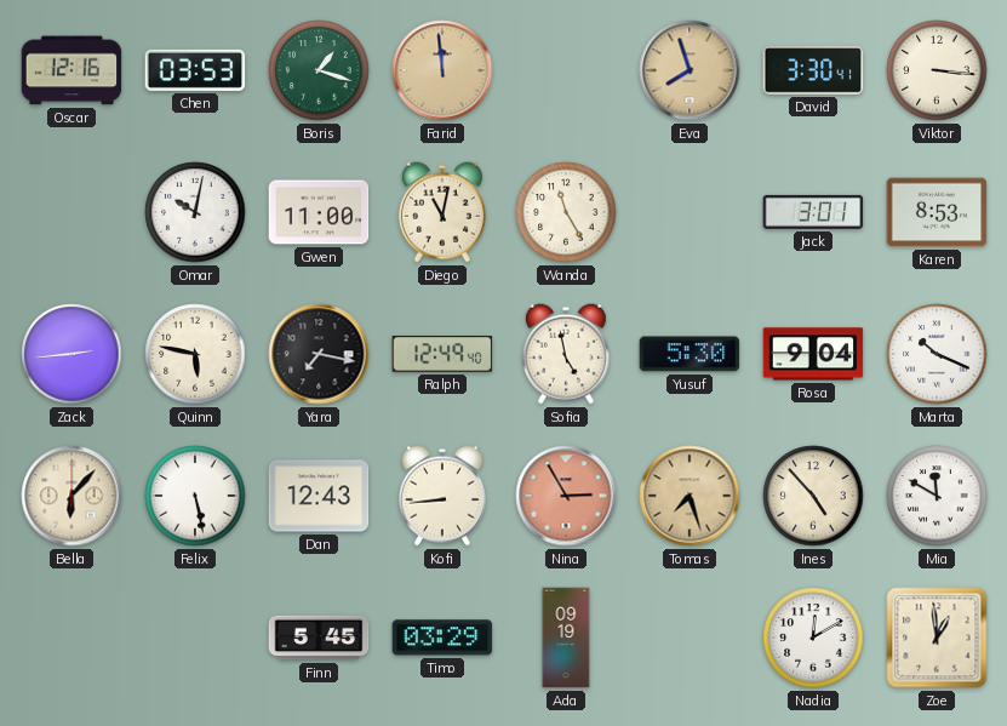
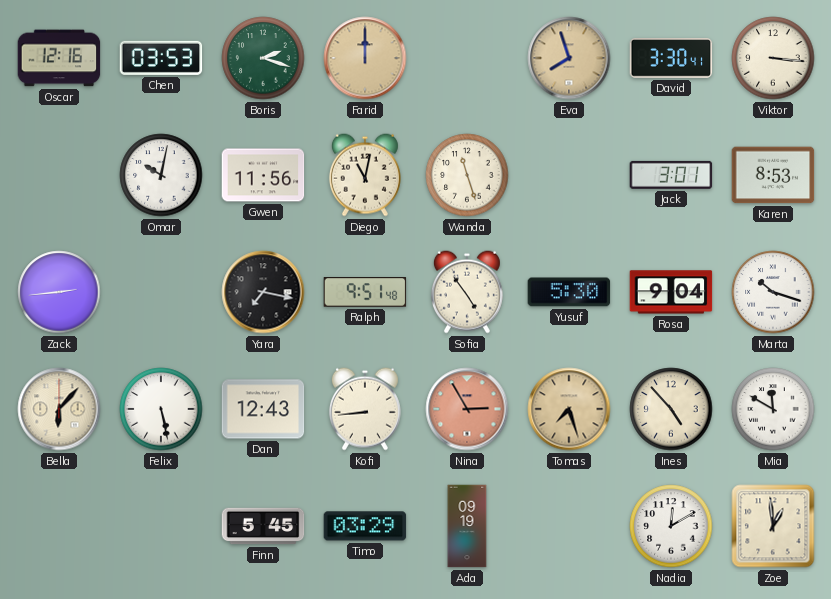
Boris: 1:18 -> 2:18
Farid: 11:59 -> 12:00
Gwen: 11:00 -> 11:56
Wanda: 11:25 -> 11:27
Quinn: 5:47 -> none
Ralph: 12:49 -> 9:51
Sofia: 4:58 -> 4:54
Marta: 10:19 -> 10:18
